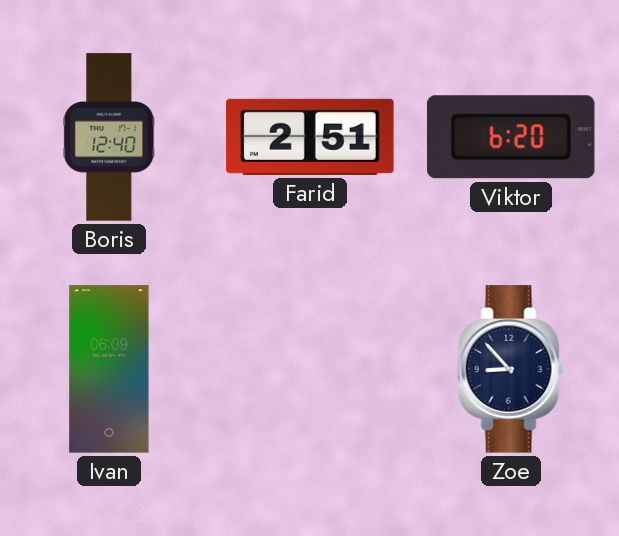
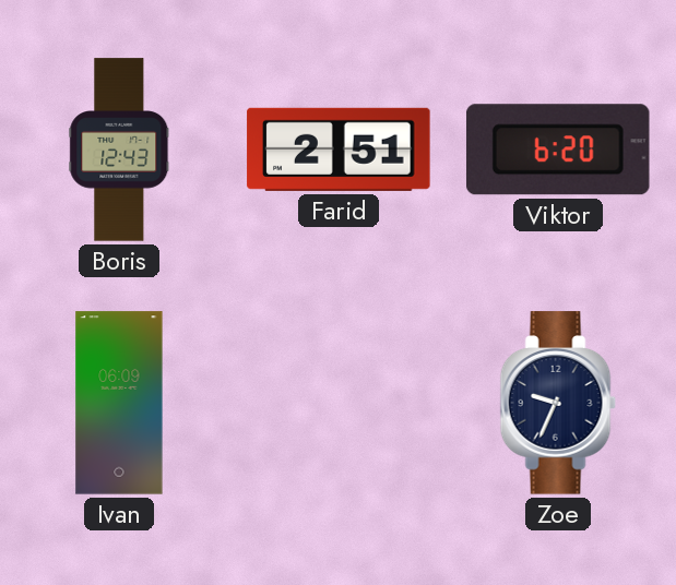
Boris: 12:40 -> 12:43
Zoe: 8:53 -> 9:34
